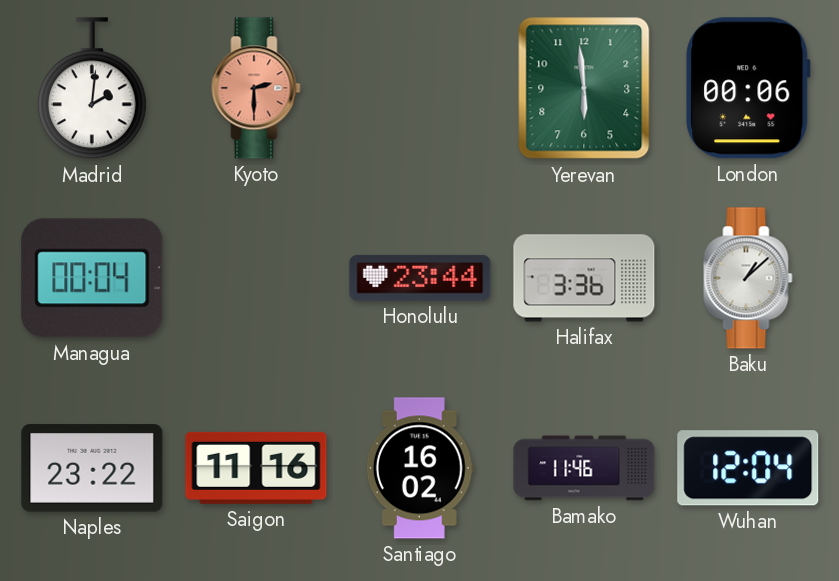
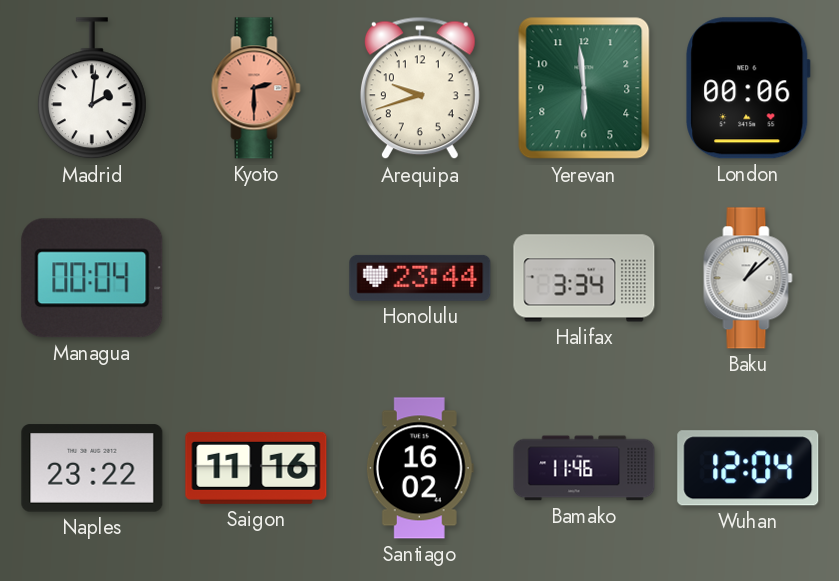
Arequipa: none -> 9:42
Halifax: 3:36 -> 3:34
